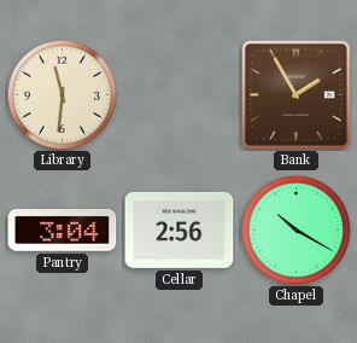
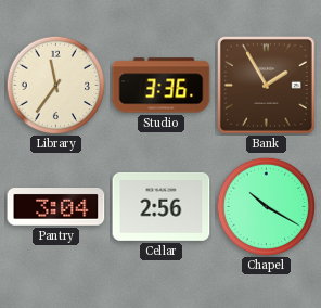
Library: 11:31 -> 11:36
Studio: none -> 3:36
